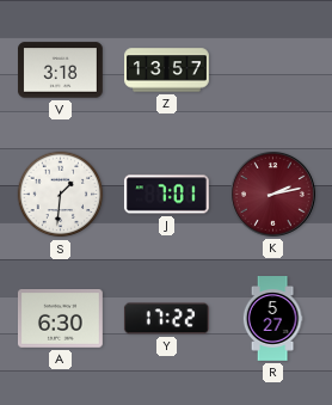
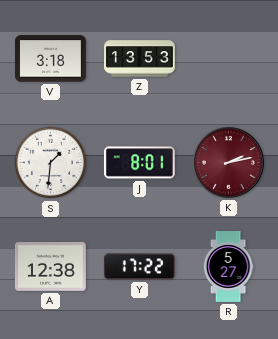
Z: 13:57 -> 13:53
J: 7:01 -> 8:01
A: 6:30 -> 12:38
